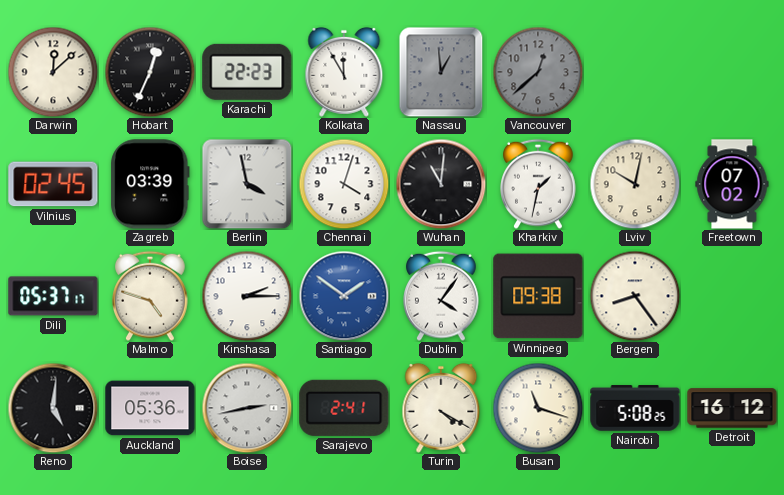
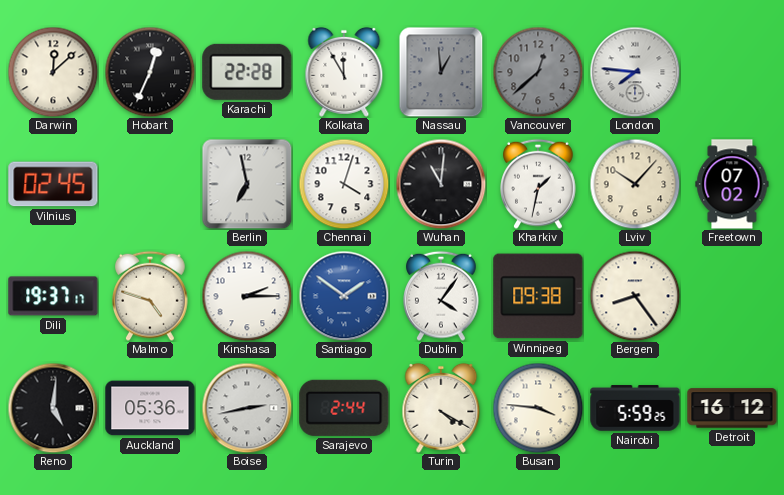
Karachi: 22:23 -> 22:28
London: none -> 7:46
Zagreb: 03:39 -> none
Berlin: 3:58 -> 6:58
Lviv: 10:02 -> 10:07
Dili: 05:37 -> 19:37
Sarajevo: 2:41 -> 2:44
Busan: 11:18 -> 3:46
Nairobi: 5:08 -> 5:59
